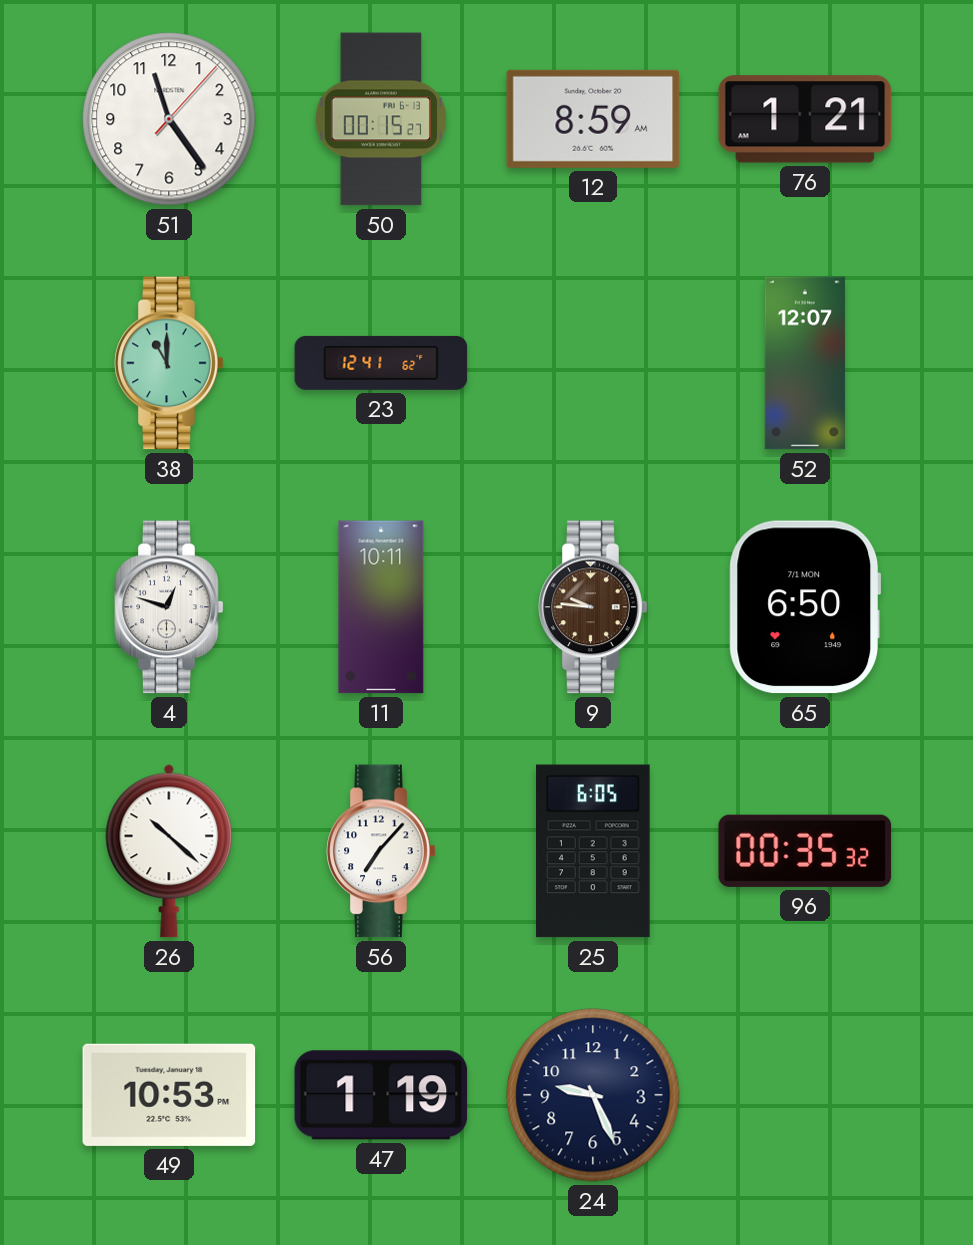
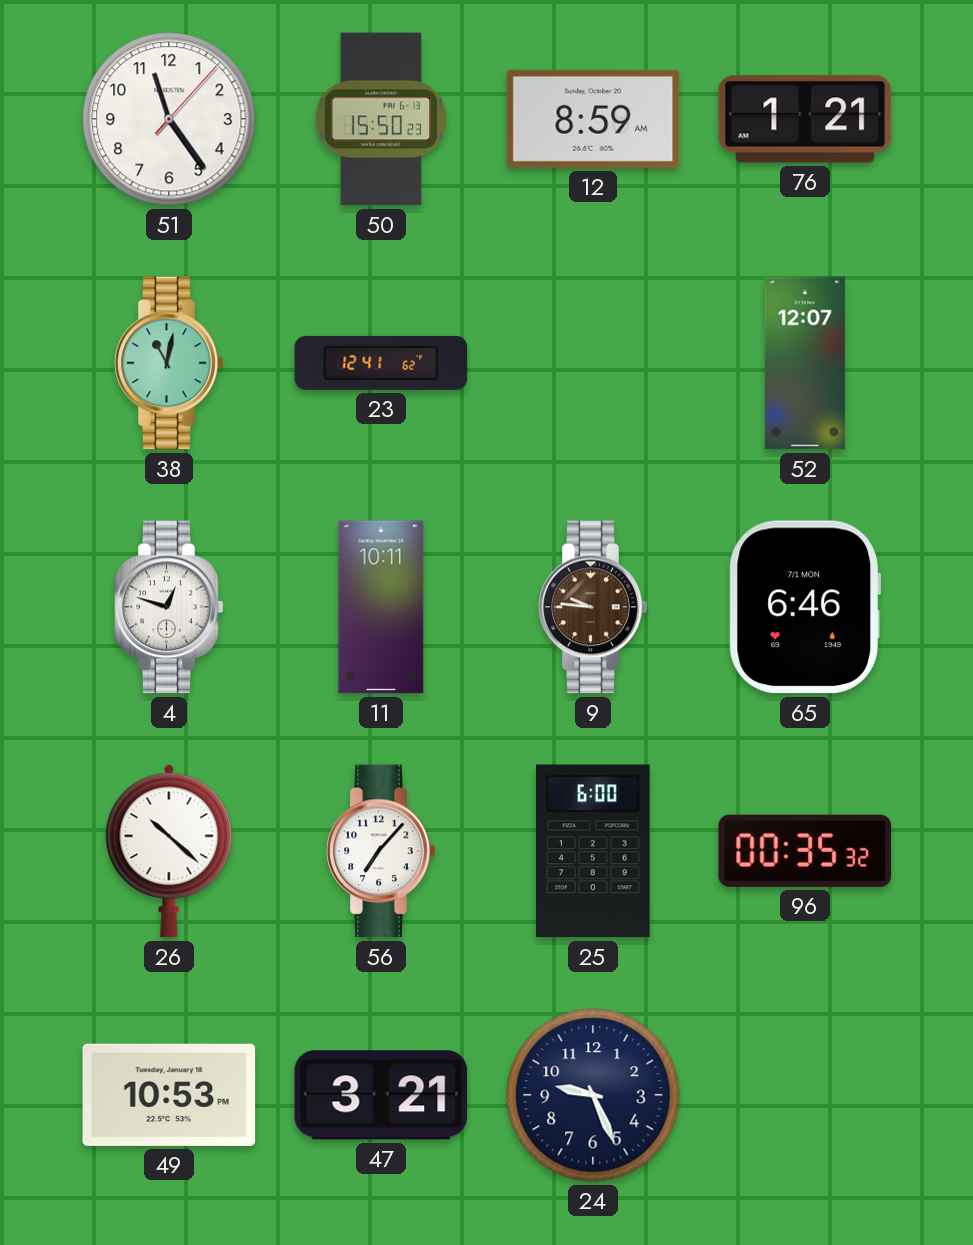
50: 00:15 -> 15:50
38: 11:00 -> 11:02
65: 6:50 -> 6:46
25: 6:05 -> 6:00
47: 1:19 -> 3:21
